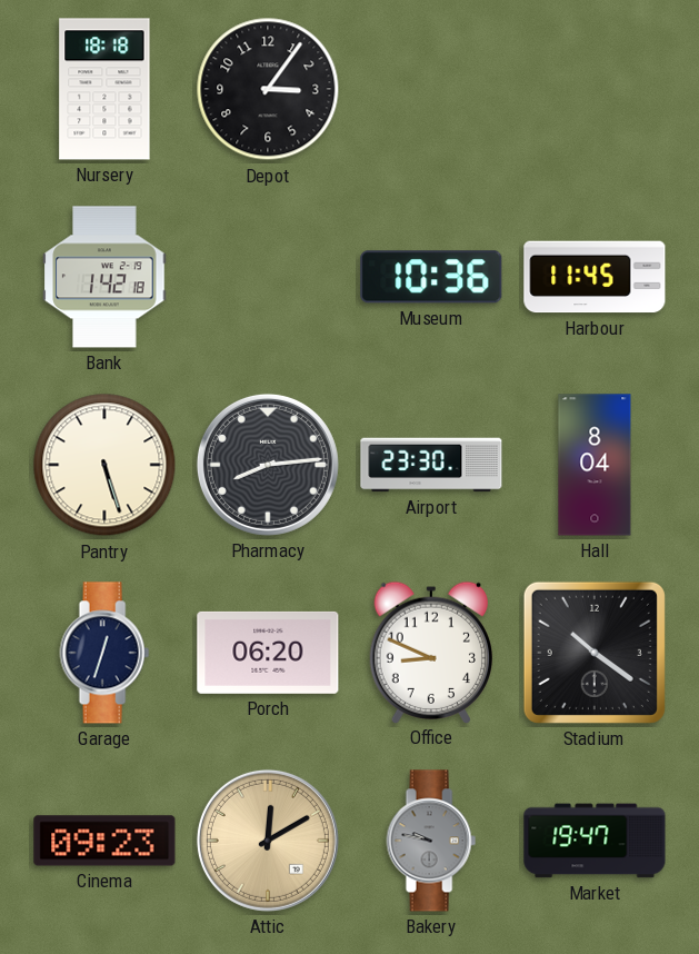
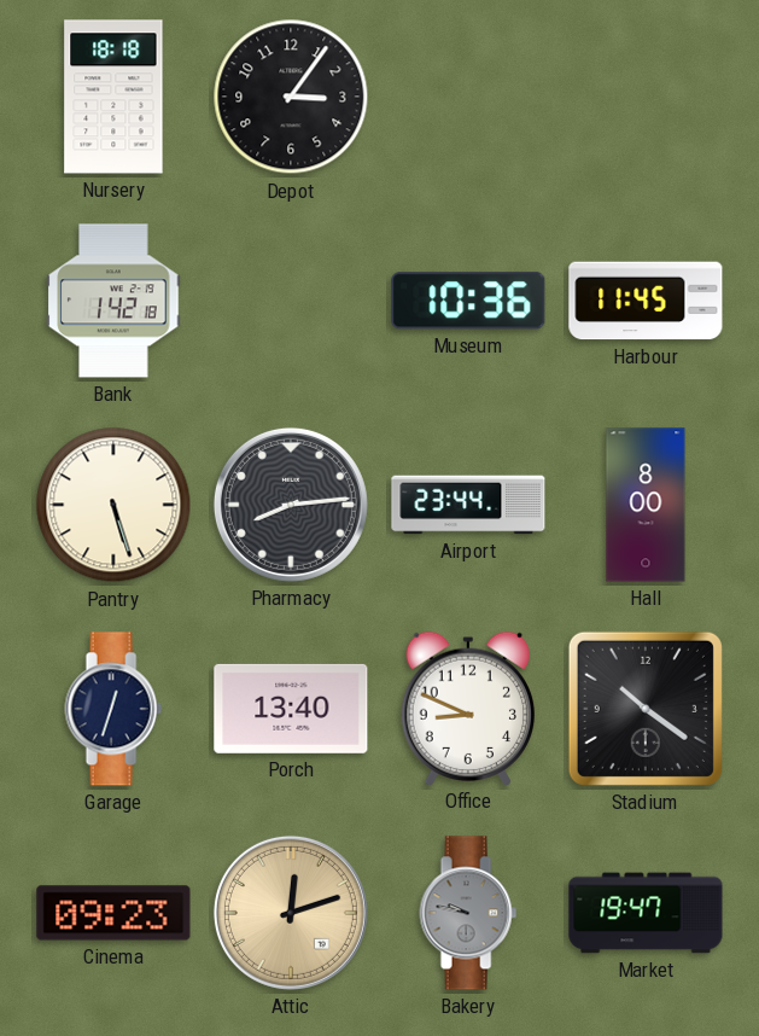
Airport: 23:30 -> 23:44
Hall: 8:04 -> 8:00
Porch: 06:20 -> 13:40
Attic: 12:10 -> 12:12
